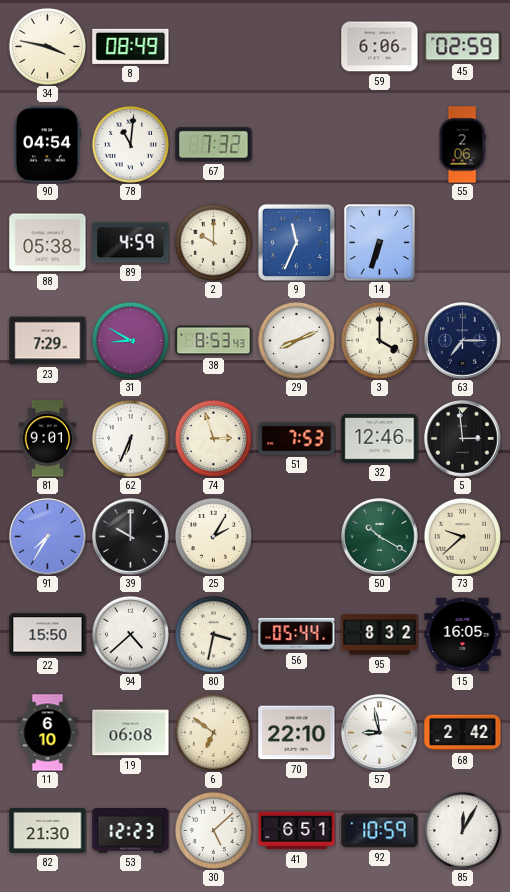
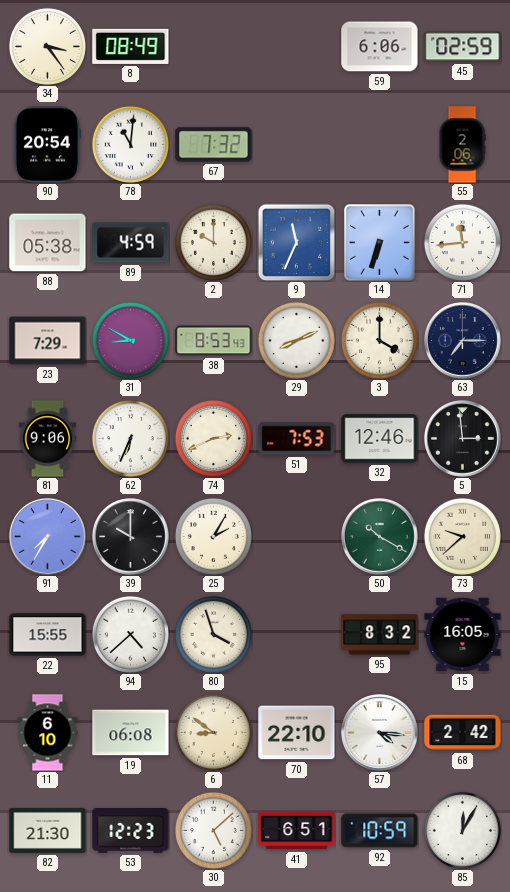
34: 3:47 -> 3:24
90: 04:54 -> 20:54
71: none -> 11:44
81: 9:01 -> 9:06
74: 2:57 -> 2:41
22: 15:50 -> 15:55
80: 3:32 -> 3:57
56: 05:44 -> none
6: 6:51 -> 8:51
57: 8:58 -> 4:16
